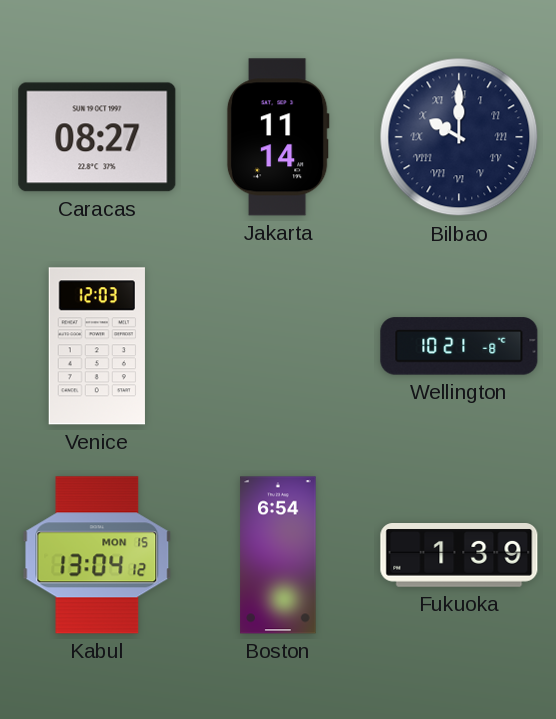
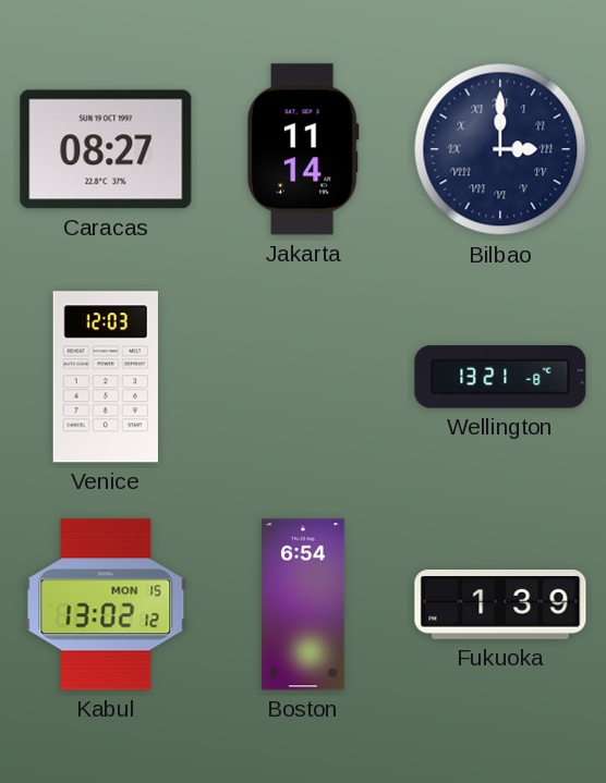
Bilbao: 10:00 -> 3:00
Wellington: 10:21 -> 13:21
Kabul: 13:04 -> 13:02
